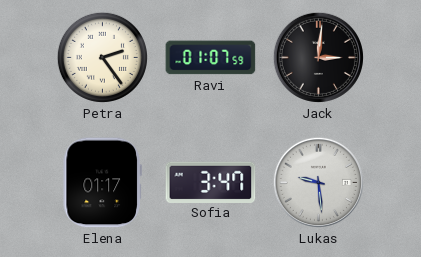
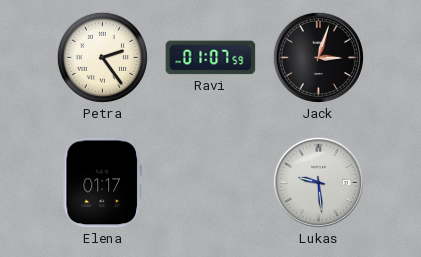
Jack: 3:01 -> 3:03
Sofia: 3:47 -> none
